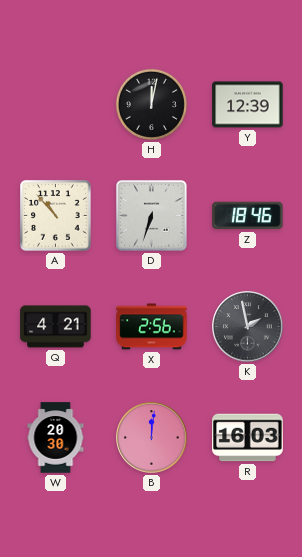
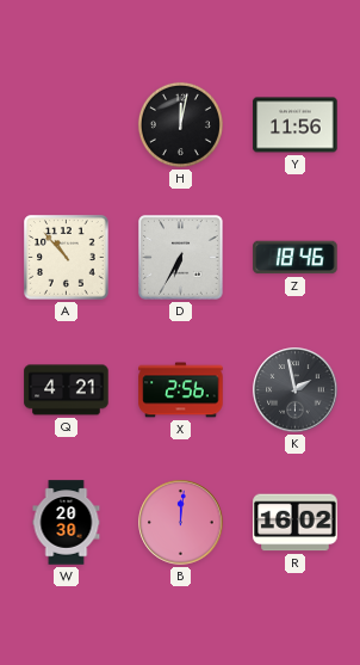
Y: 12:39 -> 11:56
D: 6:33 -> 6:35
R: 16:03 -> 16:02
